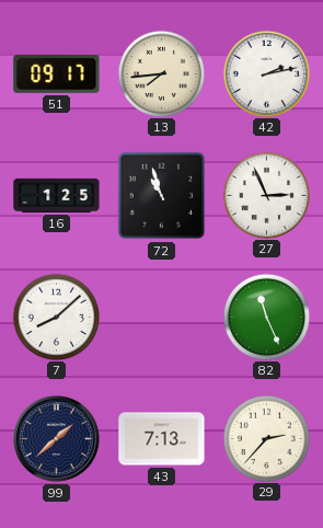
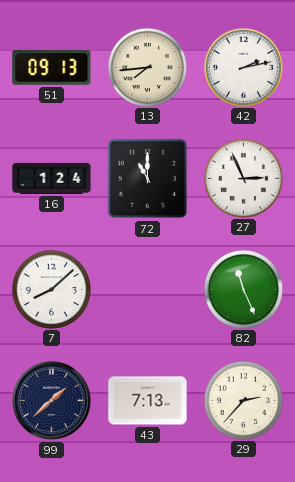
51: 09:17 -> 09:13
16: 1:25 -> 1:24
72: 10:57 -> 11:00
